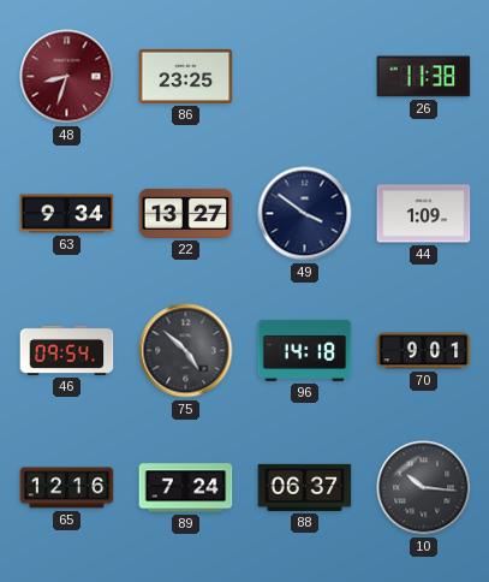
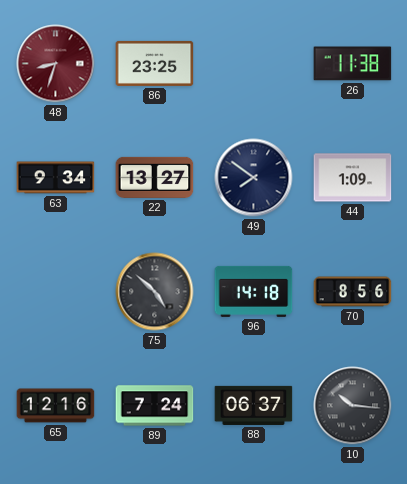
49: 3:51 -> 7:51
46: 09:54 -> none
70: 9:01 -> 8:56
